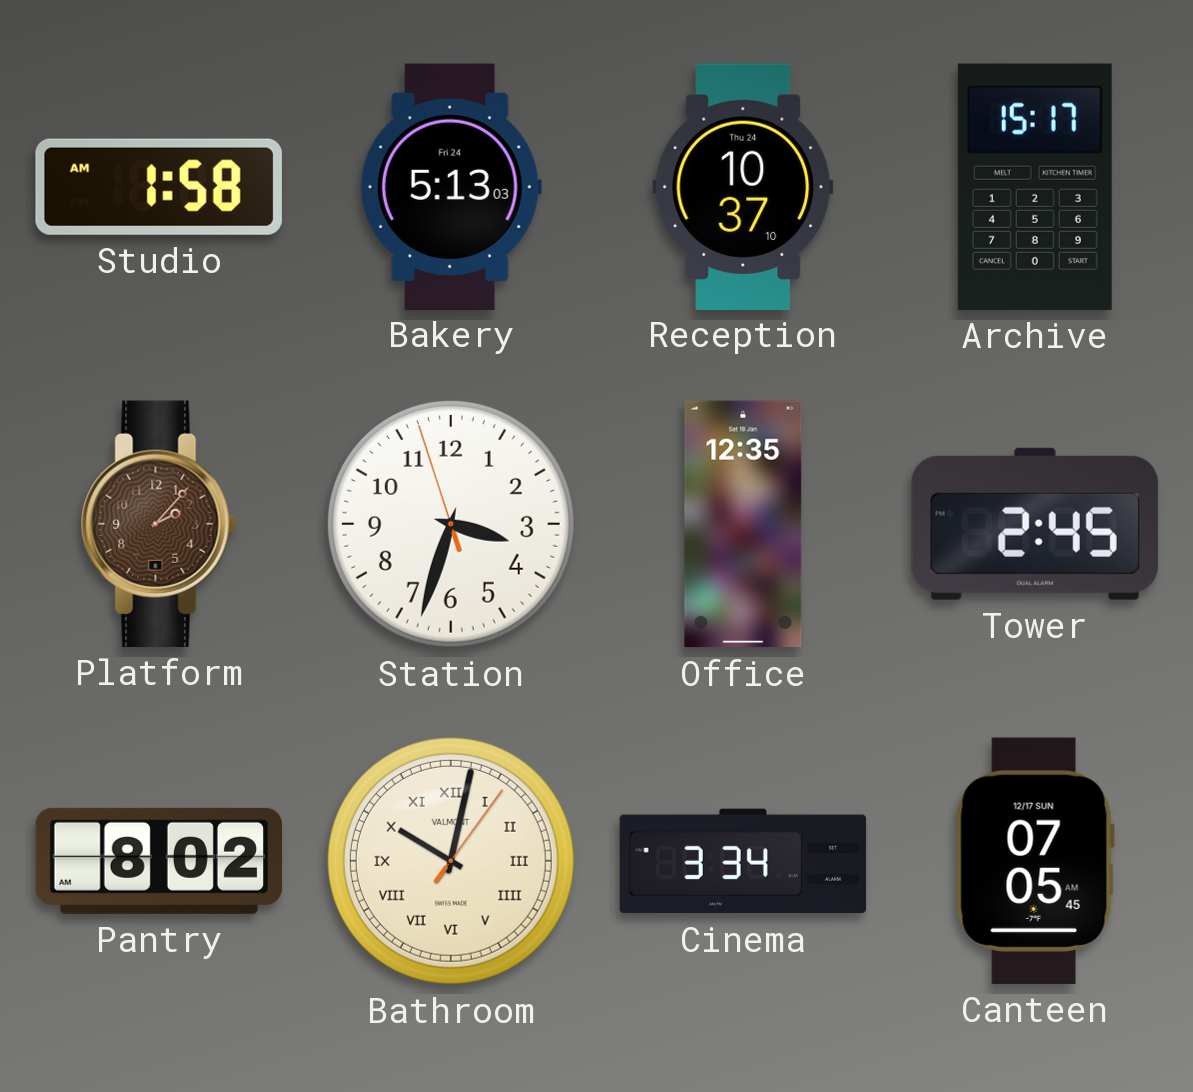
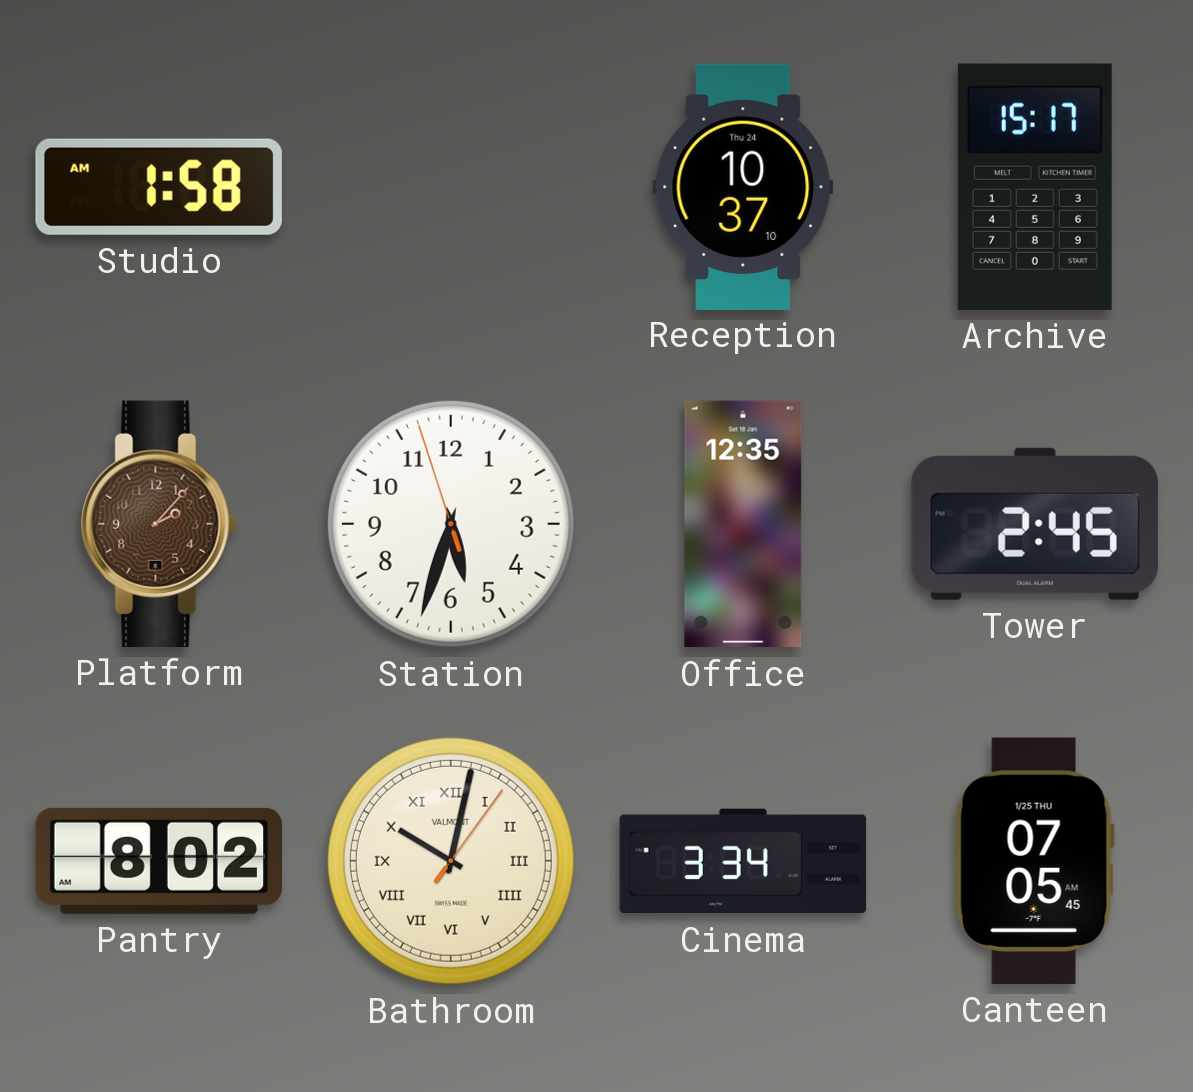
Bakery: 5:13 -> none
Station: 3:32 -> 5:32
Canteen date: 12/17 SUN -> 1/25 THU
